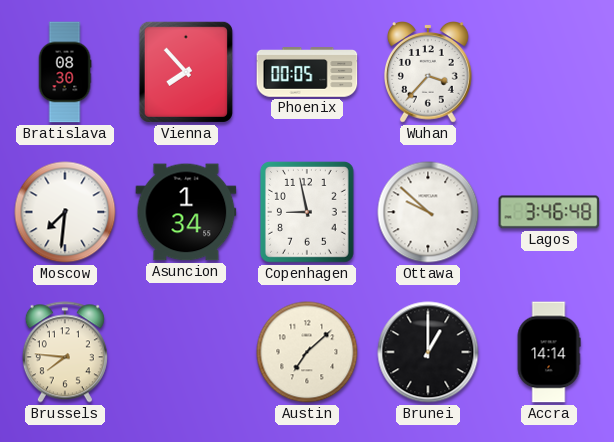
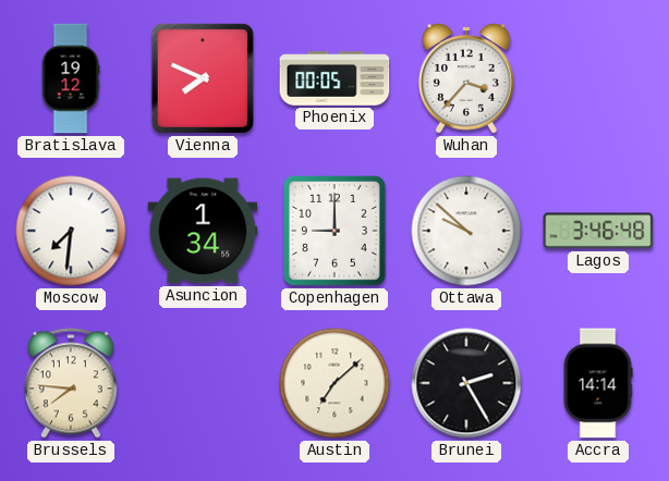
Bratislava: 08:30 -> 19:12
Vienna: 7:53 -> 7:49
Copenhagen: 8:58 -> 9:00
Brunei: 1:00 -> 2:25
